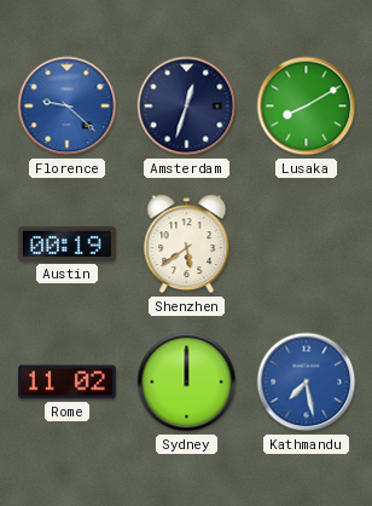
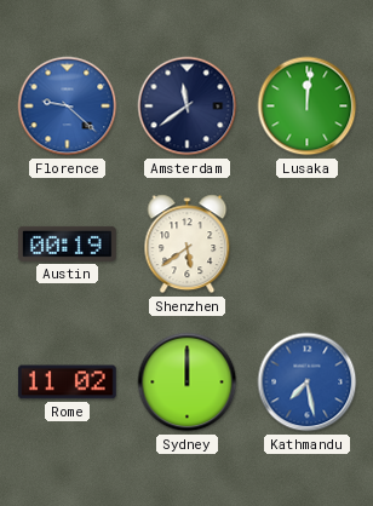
Amsterdam: 12:33 -> 11:39
Lusaka: 8:10 -> 12:01
